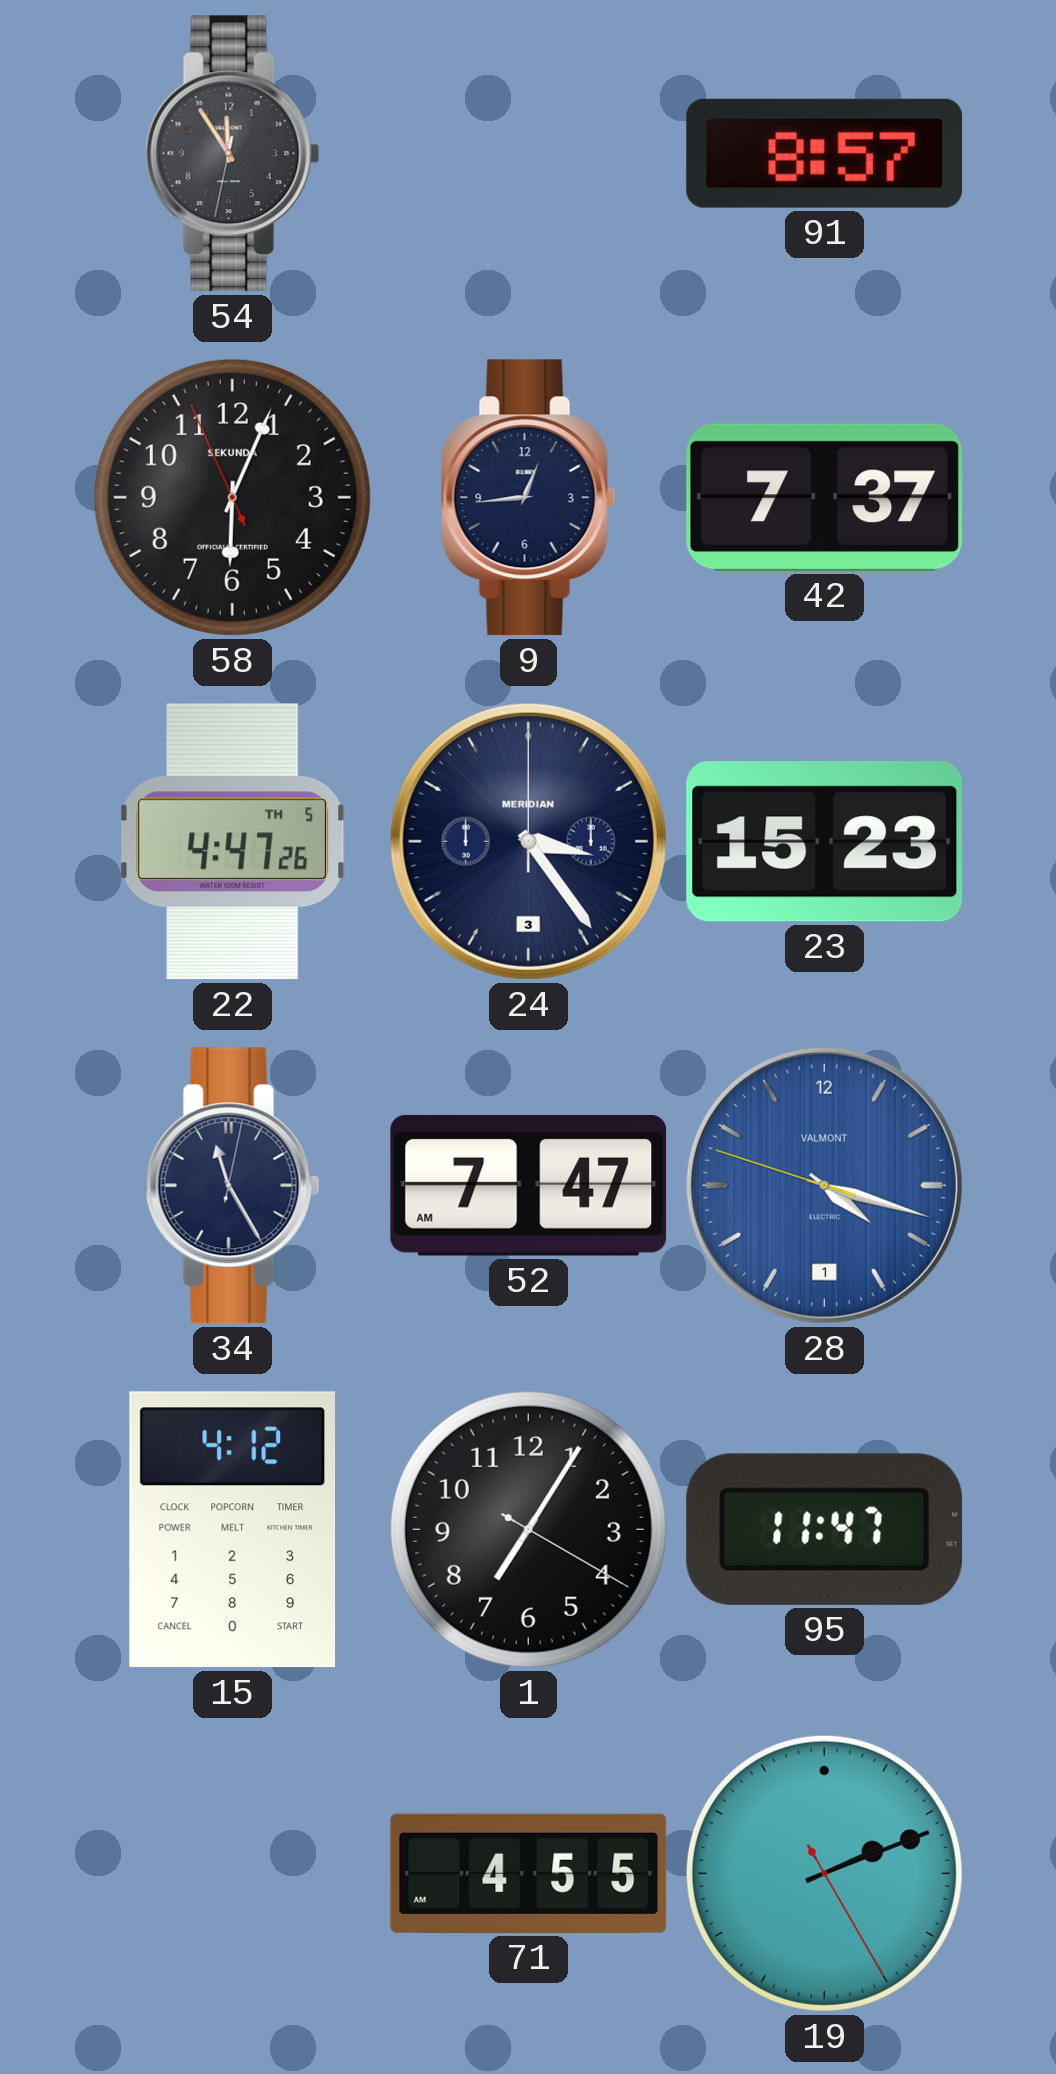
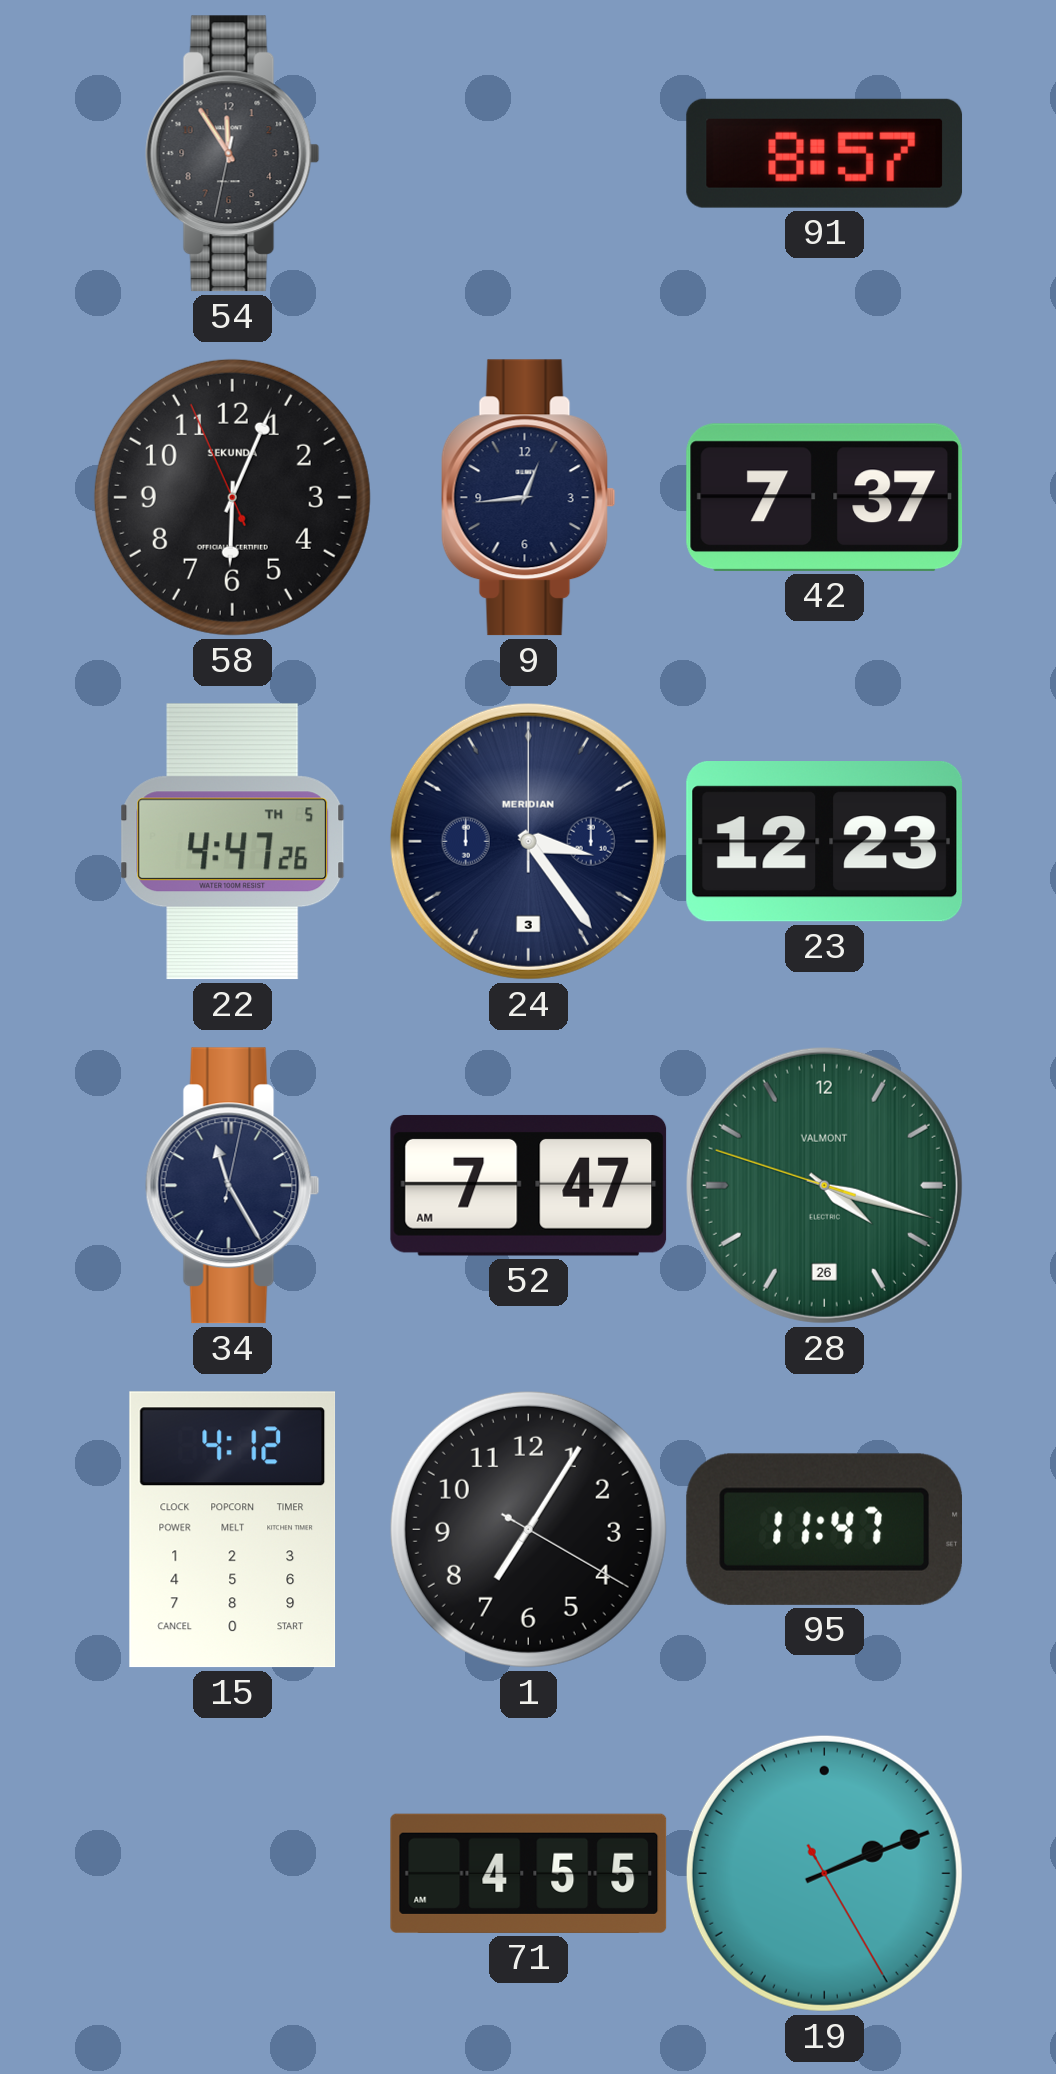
23: 15:23 -> 12:23
28 date: 1 -> 26
28 dial: blue -> green
